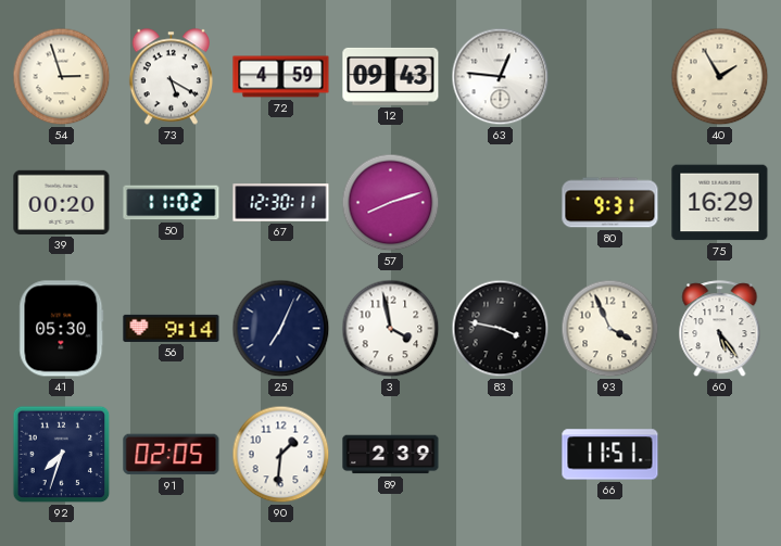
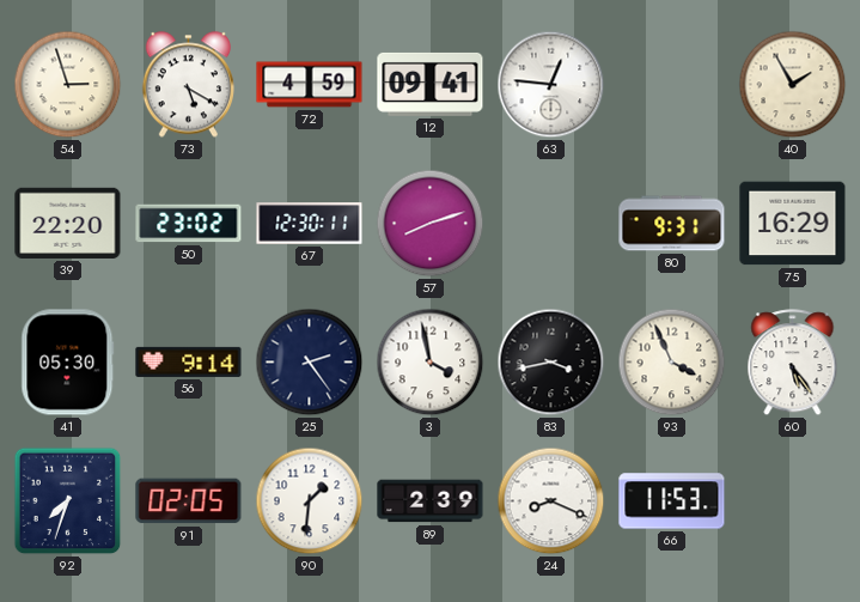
12: 09:43 -> 09:41
39: 00:20 -> 22:20
50: 11:02 -> 23:02
25: 7:04 -> 2:24
83: 3:47 -> 3:43
24: none -> 8:19
66: 11:51 -> 11:53
